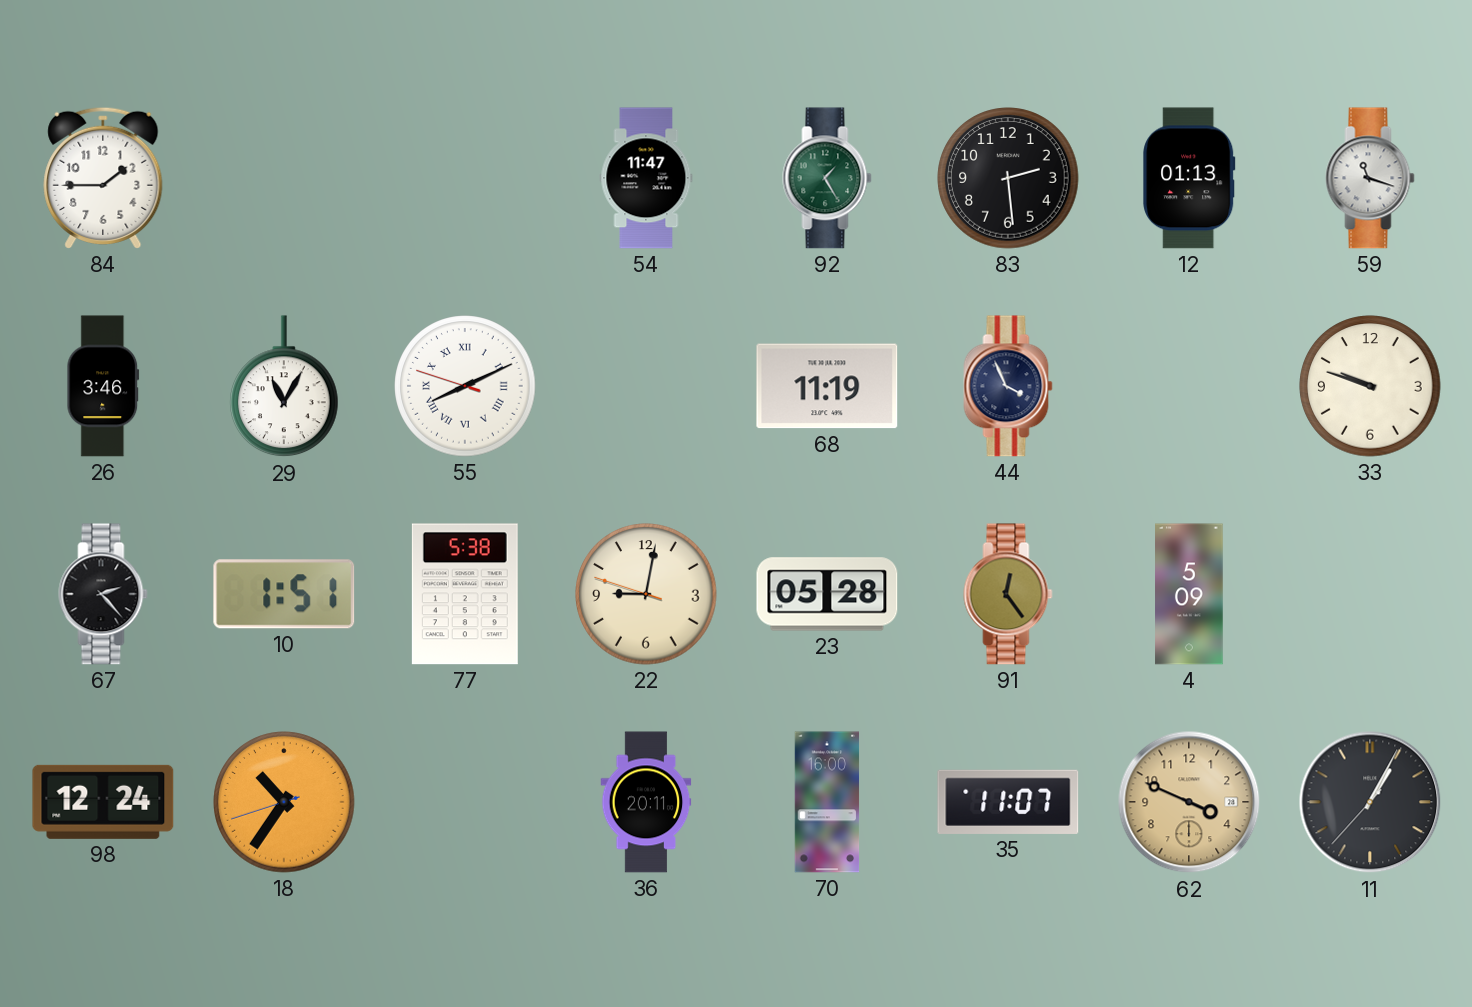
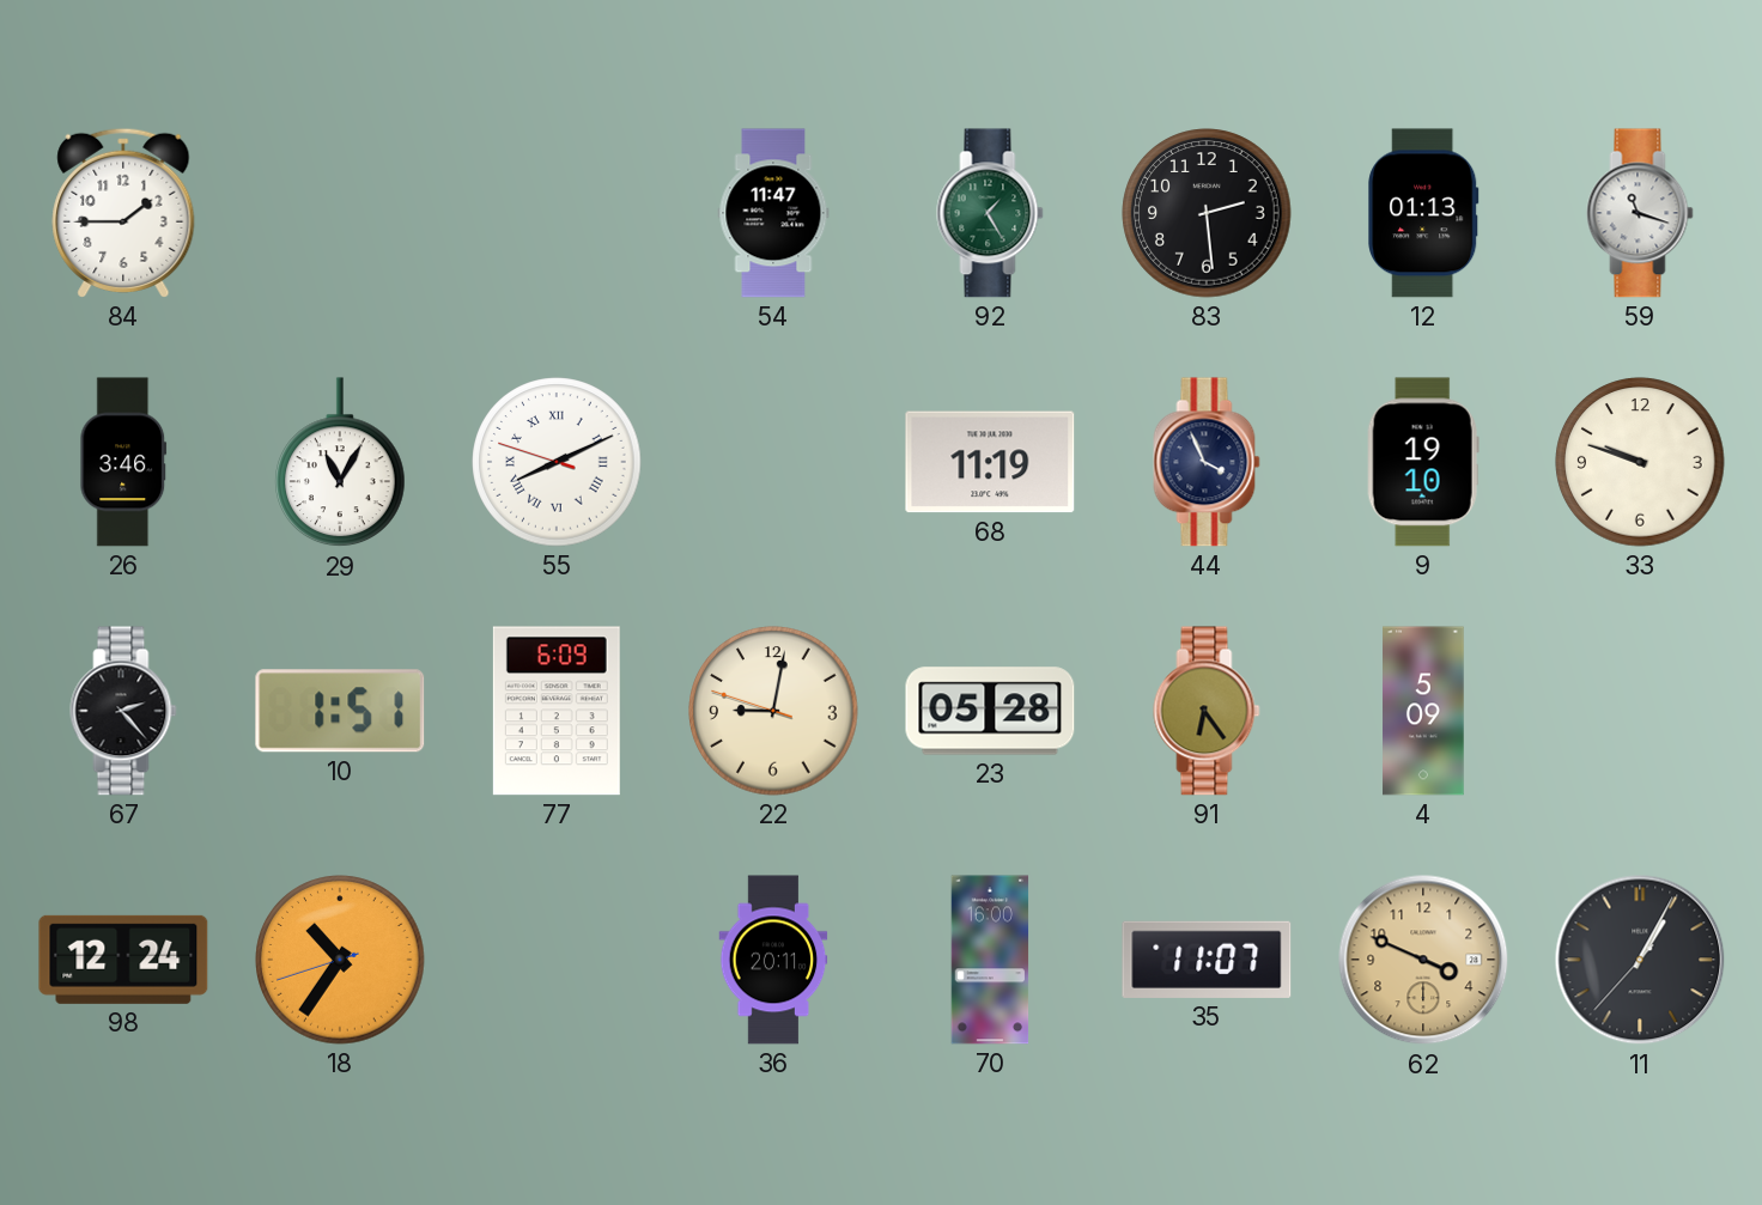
9: none -> 19:10
77: 5:38 -> 6:09
91: 12:24 -> 6:24
